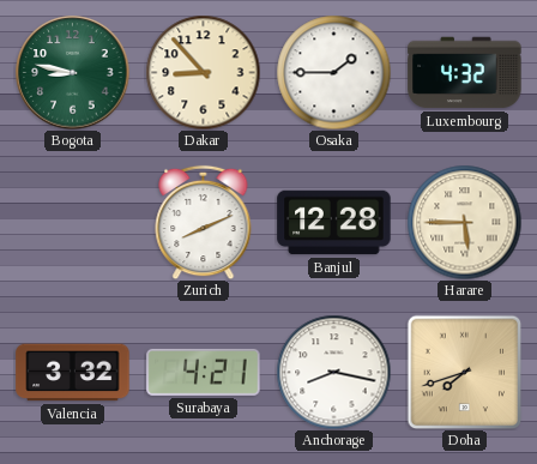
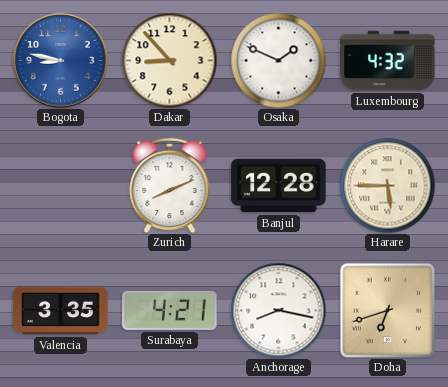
Bogota dial: green -> blue
Osaka: 1:45 -> 1:49
Valencia: 3:32 -> 3:35
Doha: 7:42 -> 6:42
